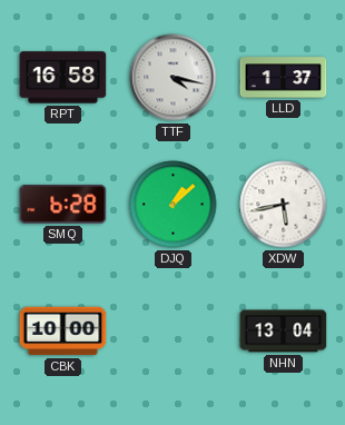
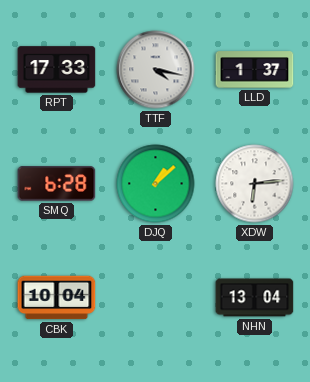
RPT: 16:58 -> 17:33
XDW: 5:43 -> 6:14
CBK: 10:00 -> 10:04
